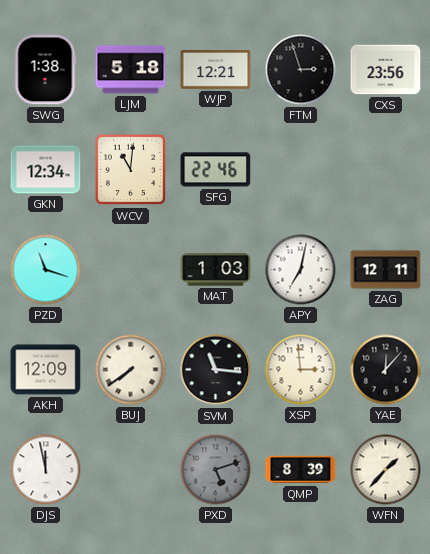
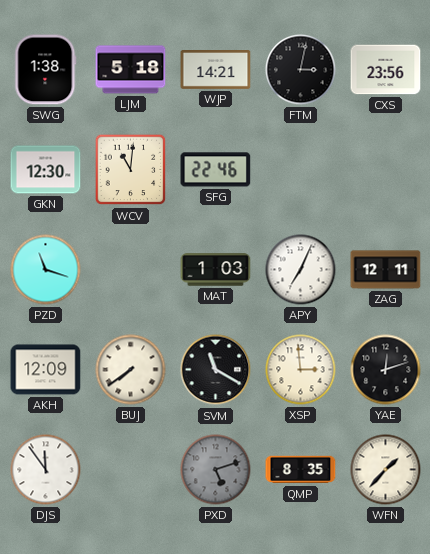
WJP: 12:21 -> 14:21
FTM: 2:57 -> 3:02
GKN: 12:34 -> 12:30
APY: 7:02 -> 7:04
SVM: 11:16 -> 11:20
YAE: 12:07 -> 12:12
DJS: 11:58 -> 11:54
QMP: 8:39 -> 8:35
